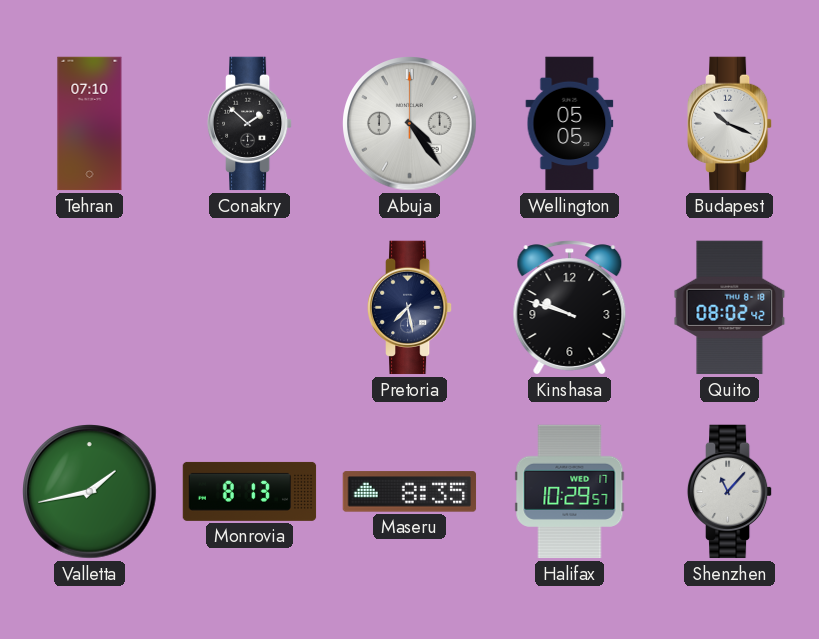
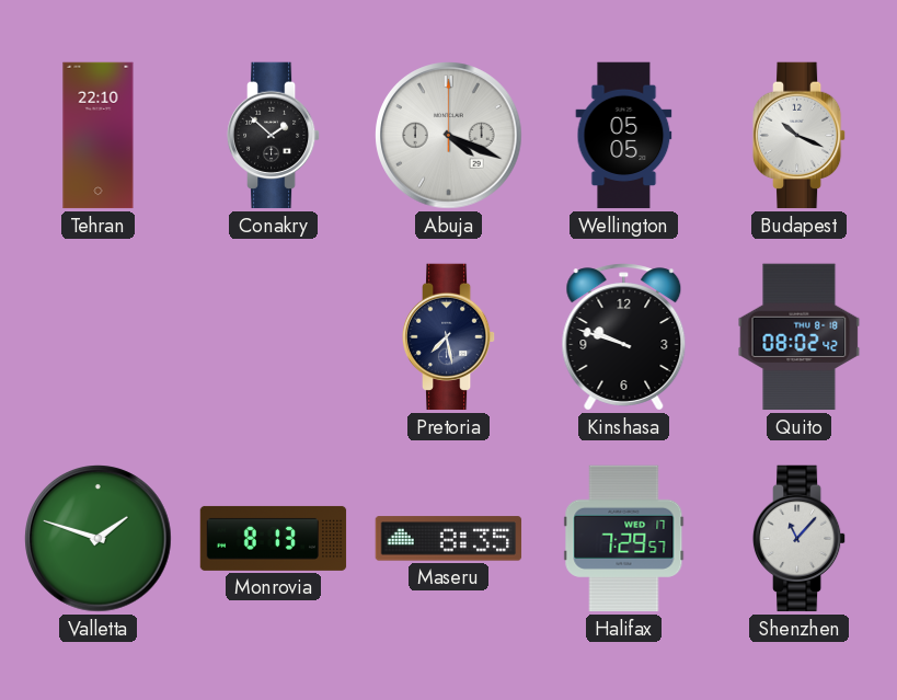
Tehran: 07:10 -> 22:10
Abuja: 4:24 -> 4:19
Valletta: 1:43 -> 1:48
Halifax: 10:29 -> 7:29
